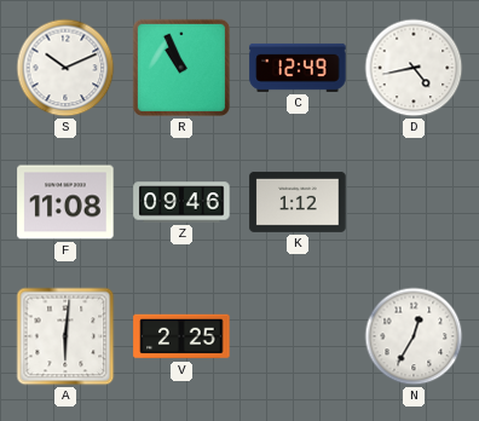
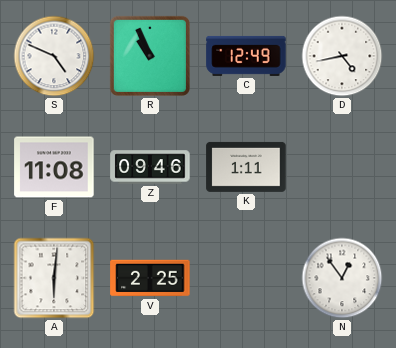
S: 10:11 -> 4:49
K: 1:12 -> 1:11
N: 12:35 -> 12:54
